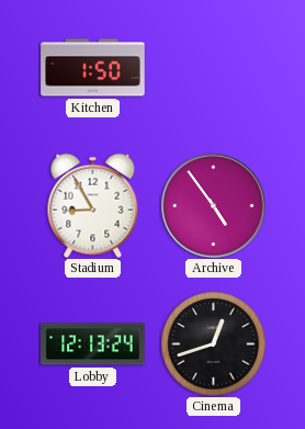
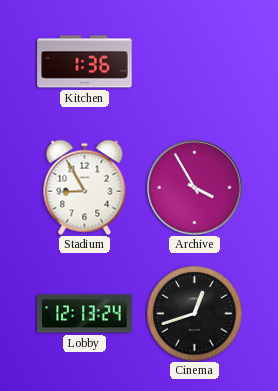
Kitchen: 1:50 -> 1:36
Archive: 4:54 -> 3:55
